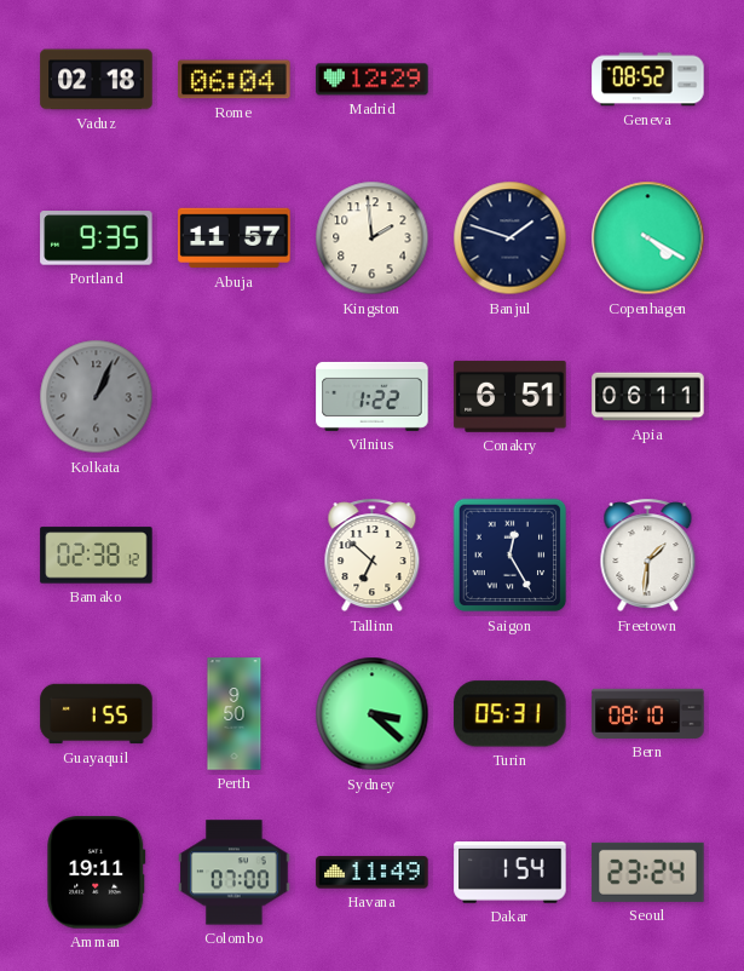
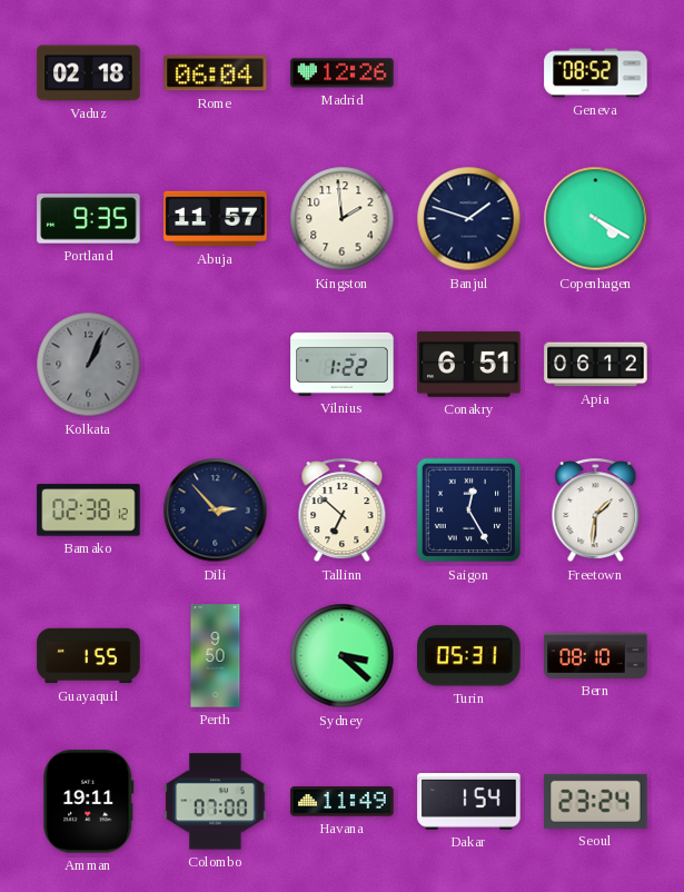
Madrid: 12:29 -> 12:26
Apia: 06:11 -> 06:12
Dili: none -> 2:53
